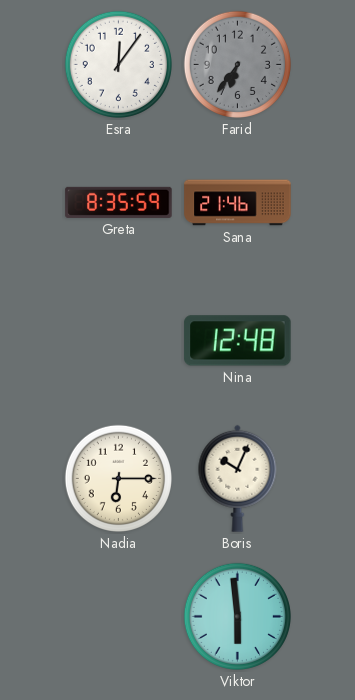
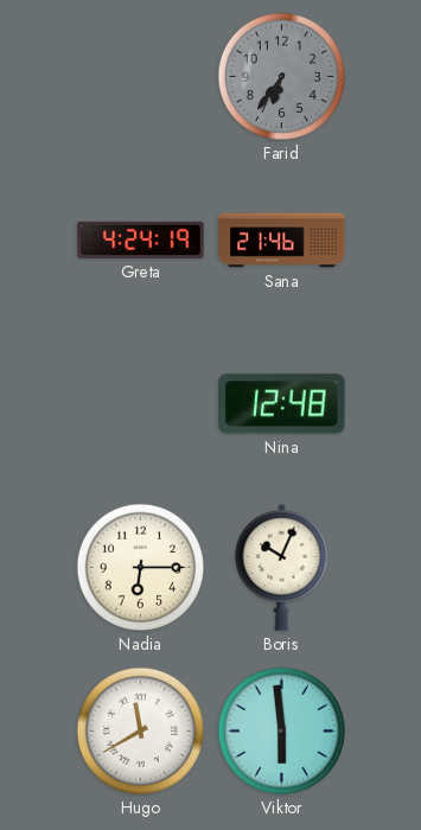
Esra: 12:06 -> none
Greta: 8:35 -> 4:24
Hugo: none -> 11:40
